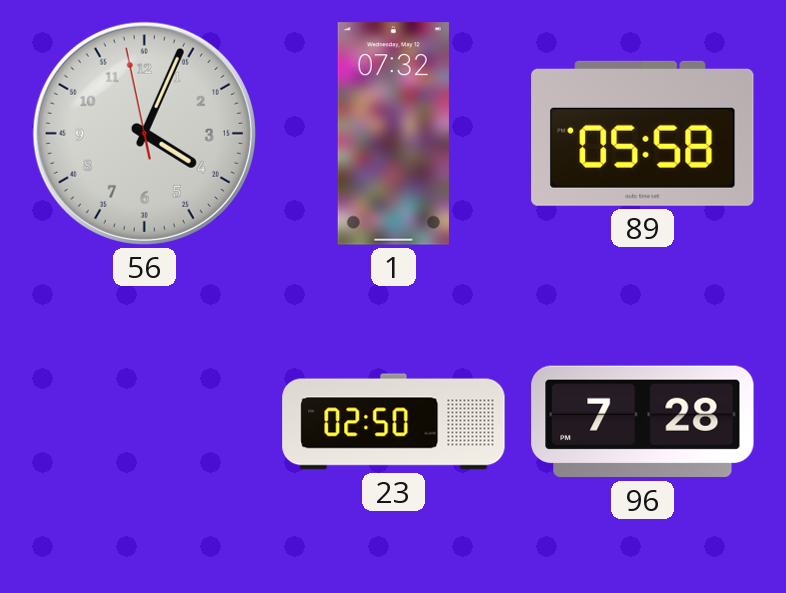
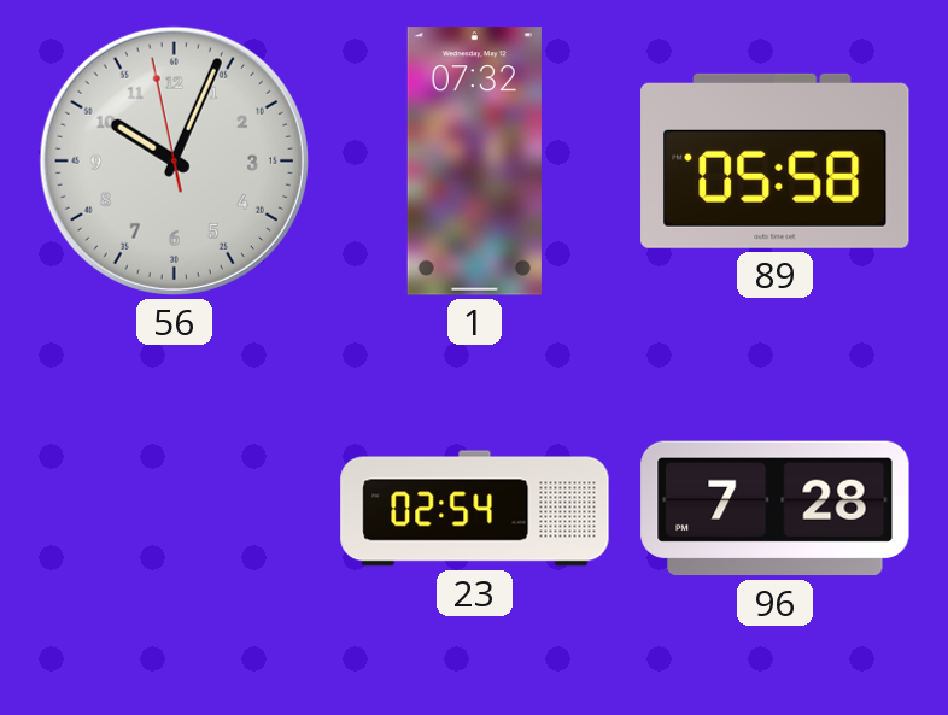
56: 4:03 -> 10:03
23: 02:50 -> 02:54
